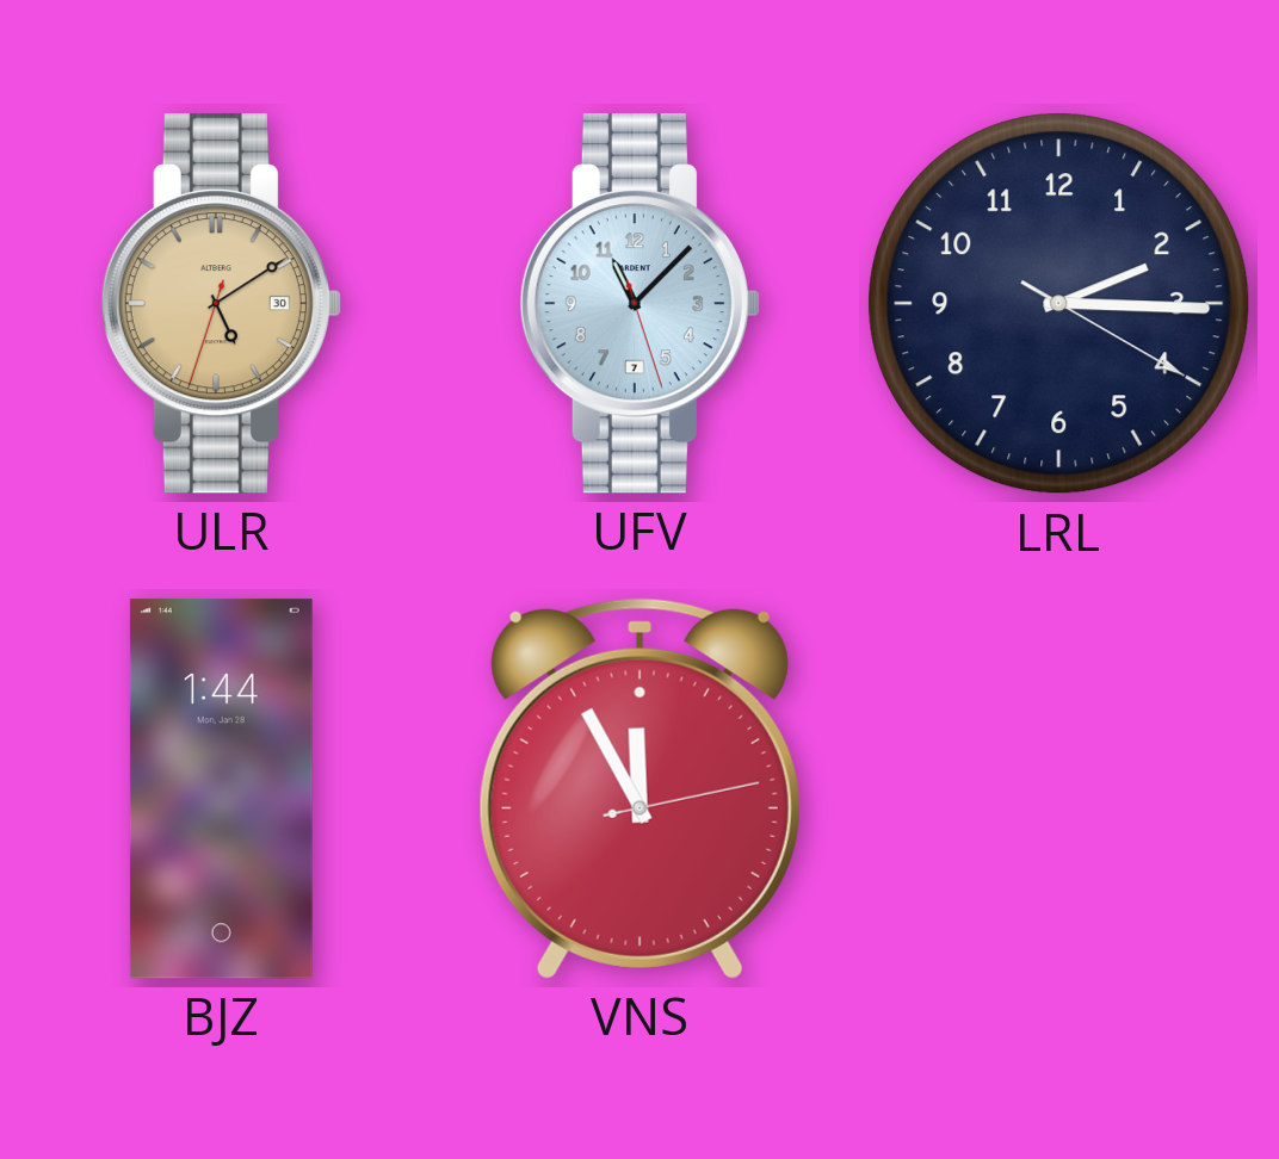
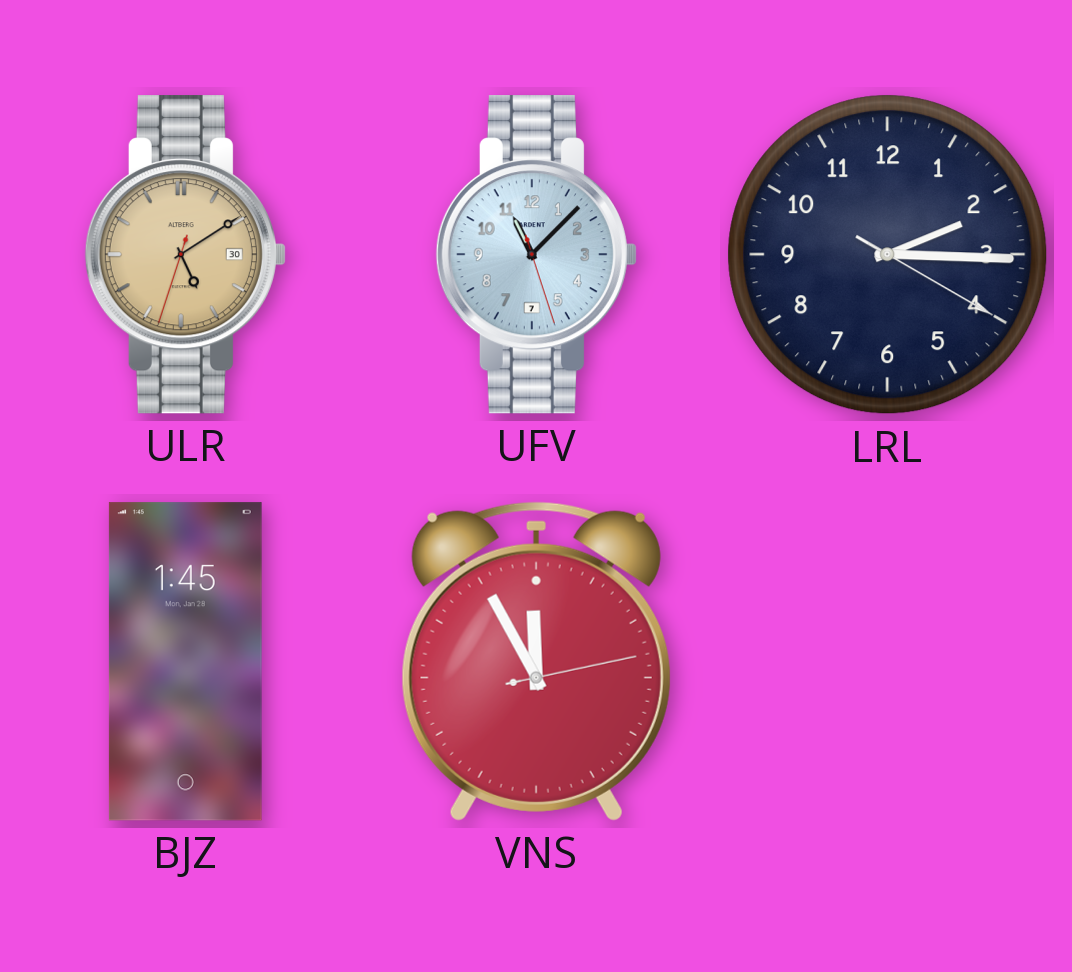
BJZ: 1:44 -> 1:45
